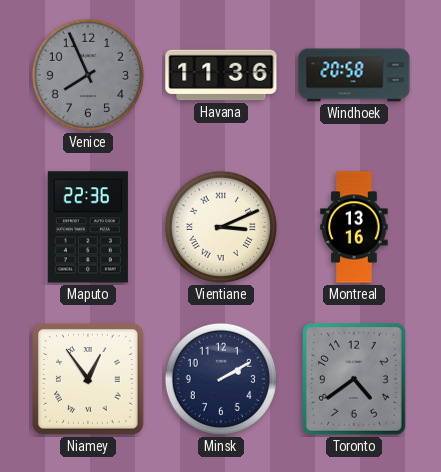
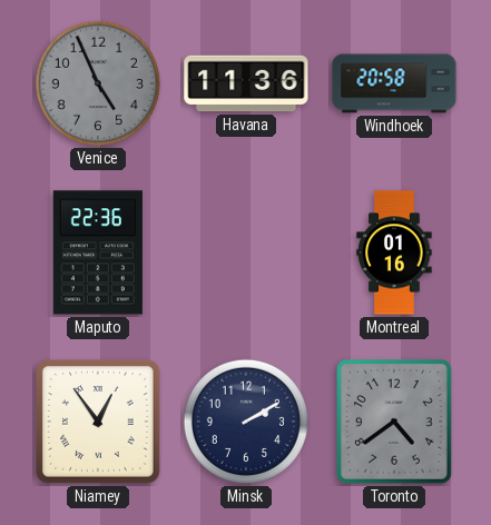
Venice: 7:56 -> 4:56
Vientiane: 3:11 -> none
Montreal: 13:16 -> 01:16
